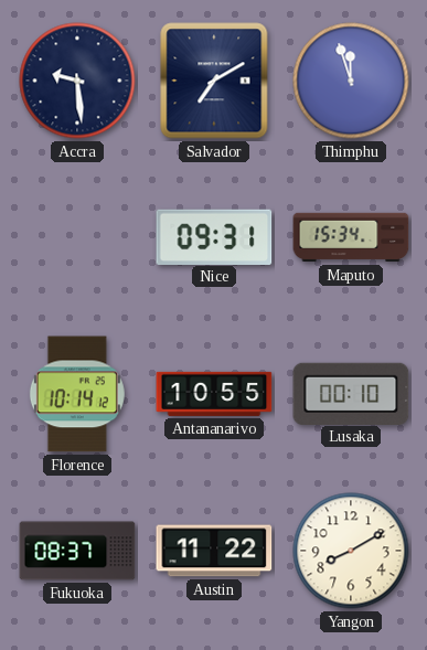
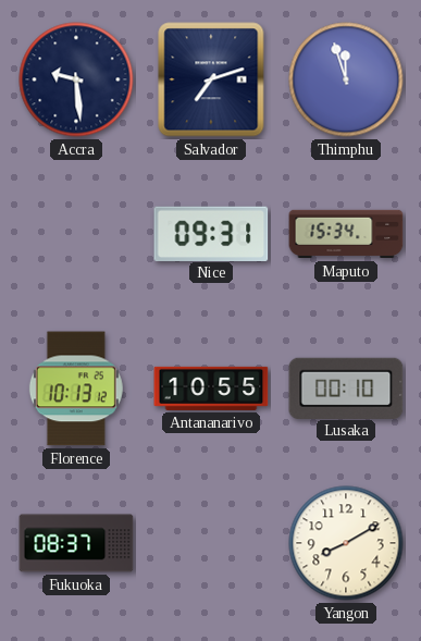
Salvador: 7:10 -> 7:12
Florence: 10:14 -> 10:13
Austin: 11:22 -> none
